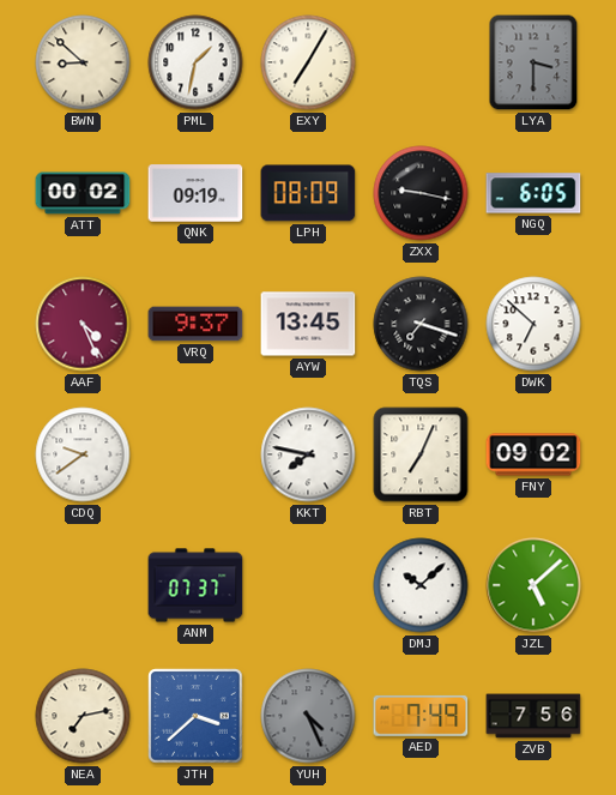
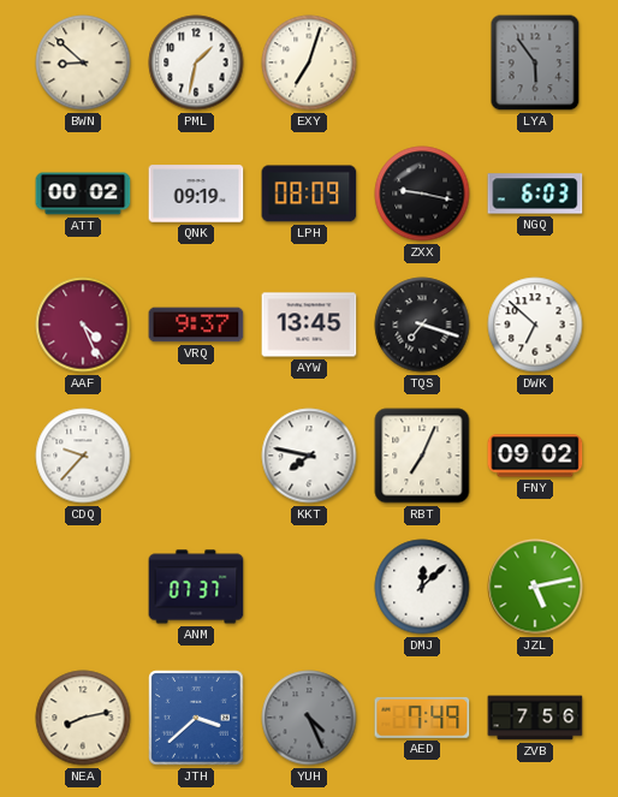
EXY: 7:05 -> 7:03
LYA: 3:30 -> 5:54
NGQ: 6:05 -> 6:03
CDQ: 9:39 -> 9:37
DMJ: 10:08 -> 12:08
JZL: 5:08 -> 5:13
NEA: 7:13 -> 8:13
